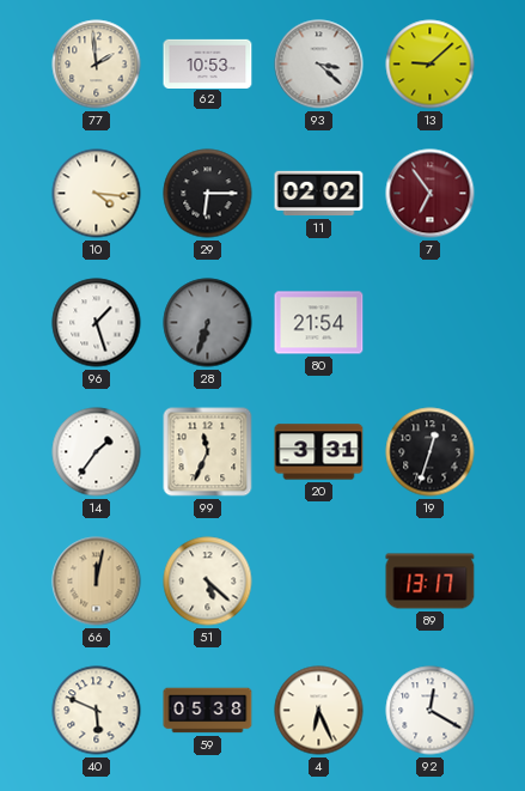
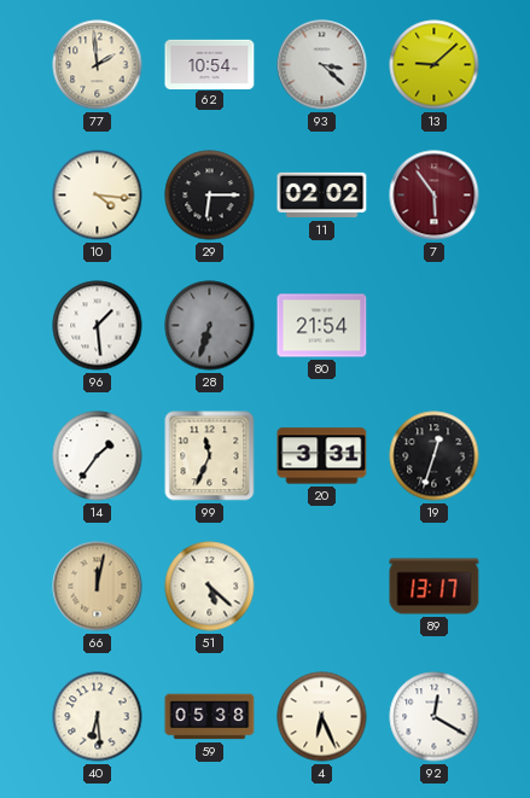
62: 10:53 -> 10:54
7: 6:54 -> 5:54
96: 1:27 -> 1:29
40: 5:49 -> 6:29
